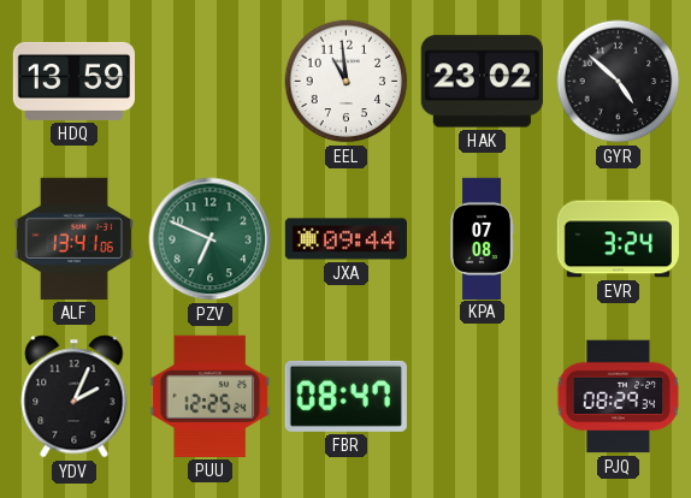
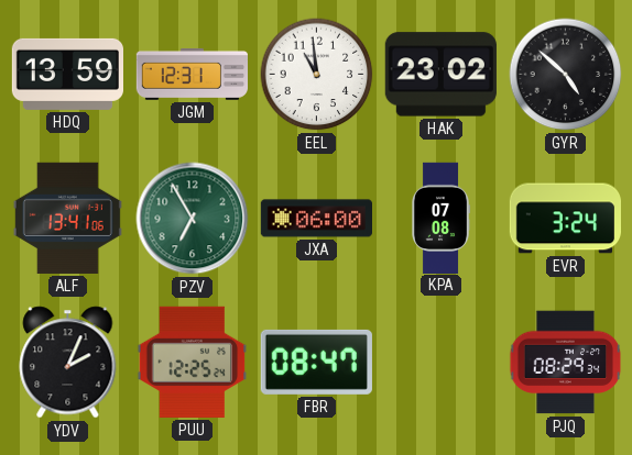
JGM: none -> 12:31
PZV: 6:49 -> 6:55
JXA: 09:44 -> 06:00
